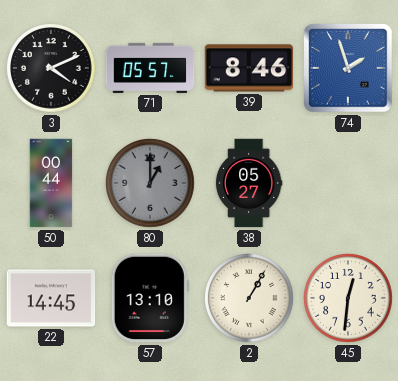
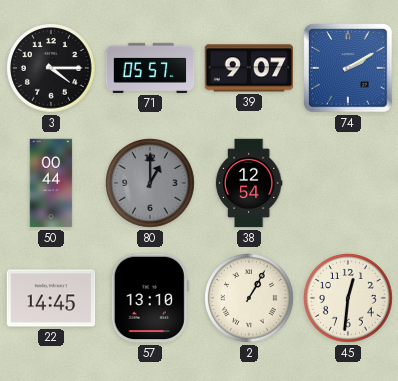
3: 4:11 -> 4:15
39: 8:46 -> 9:07
74: 1:57 -> 2:10
38: 05:27 -> 12:54
